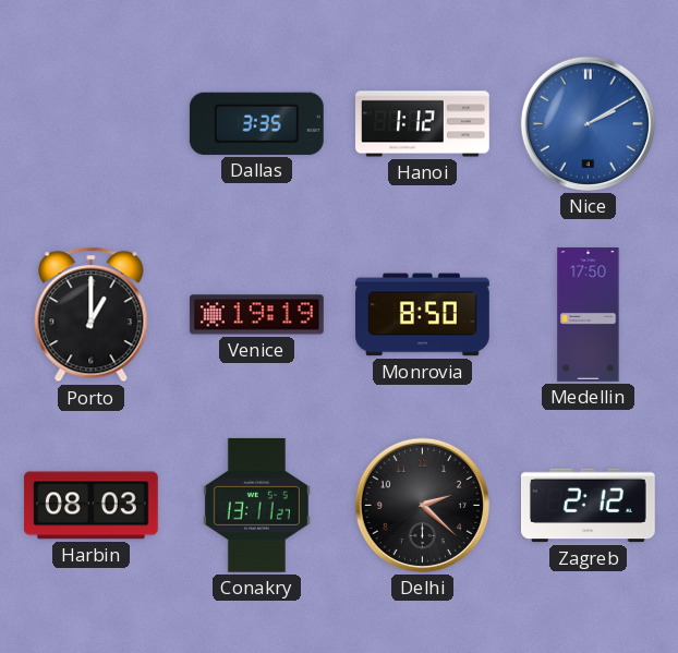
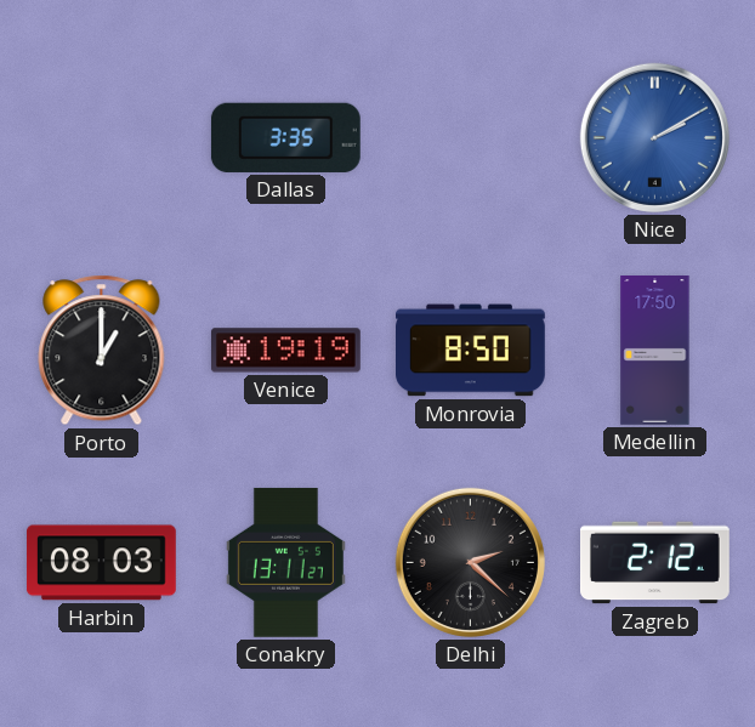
Hanoi: 1:12 -> none
